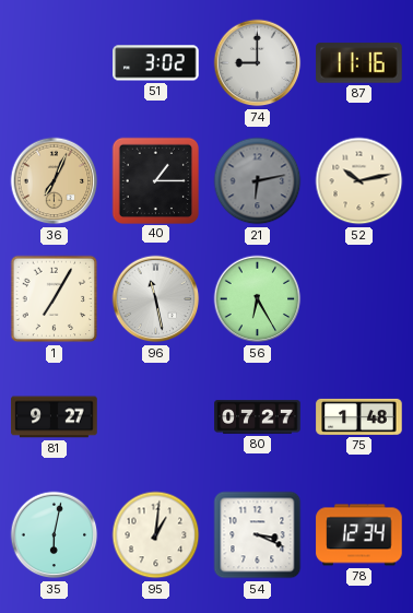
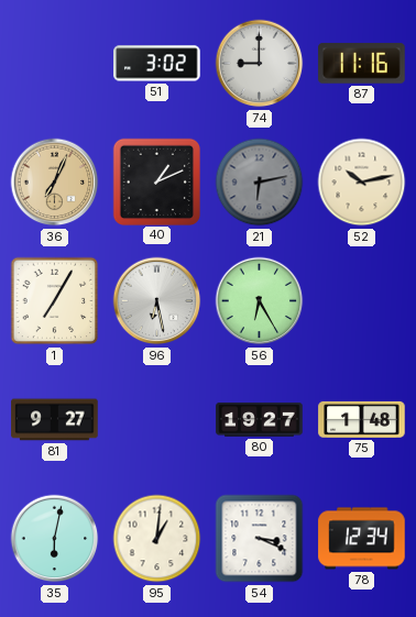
40: 1:15 -> 1:11
96: 11:28 -> 6:28
80: 07:27 -> 19:27
